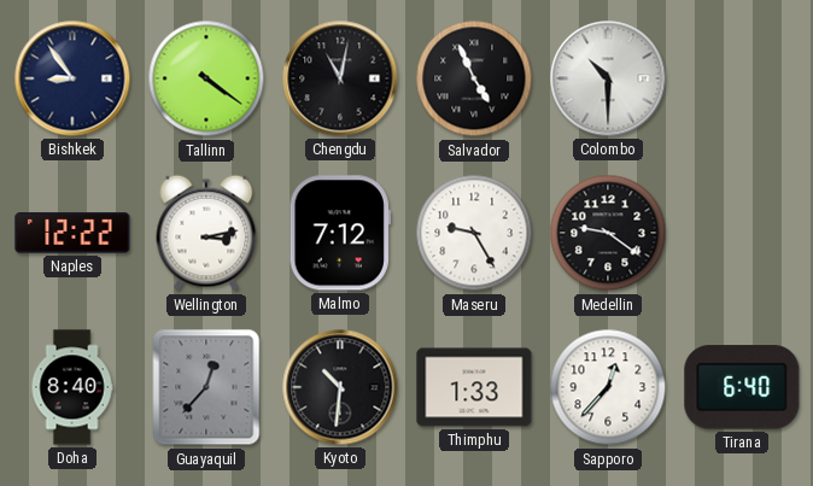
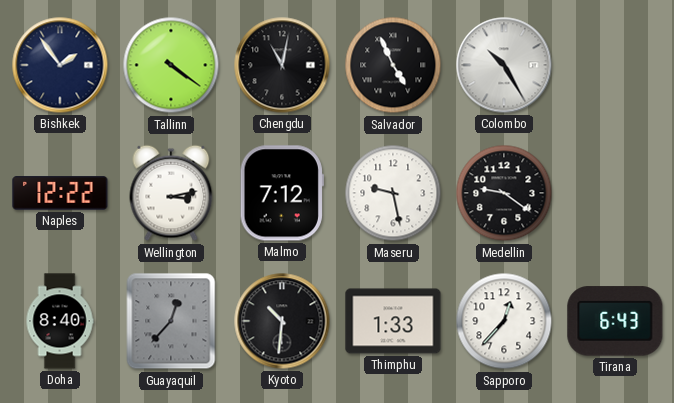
Bishkek: 8:54 -> 1:54
Colombo: 10:30 -> 10:25
Maseru: 9:25 -> 9:28
Tirana: 6:40 -> 6:43
